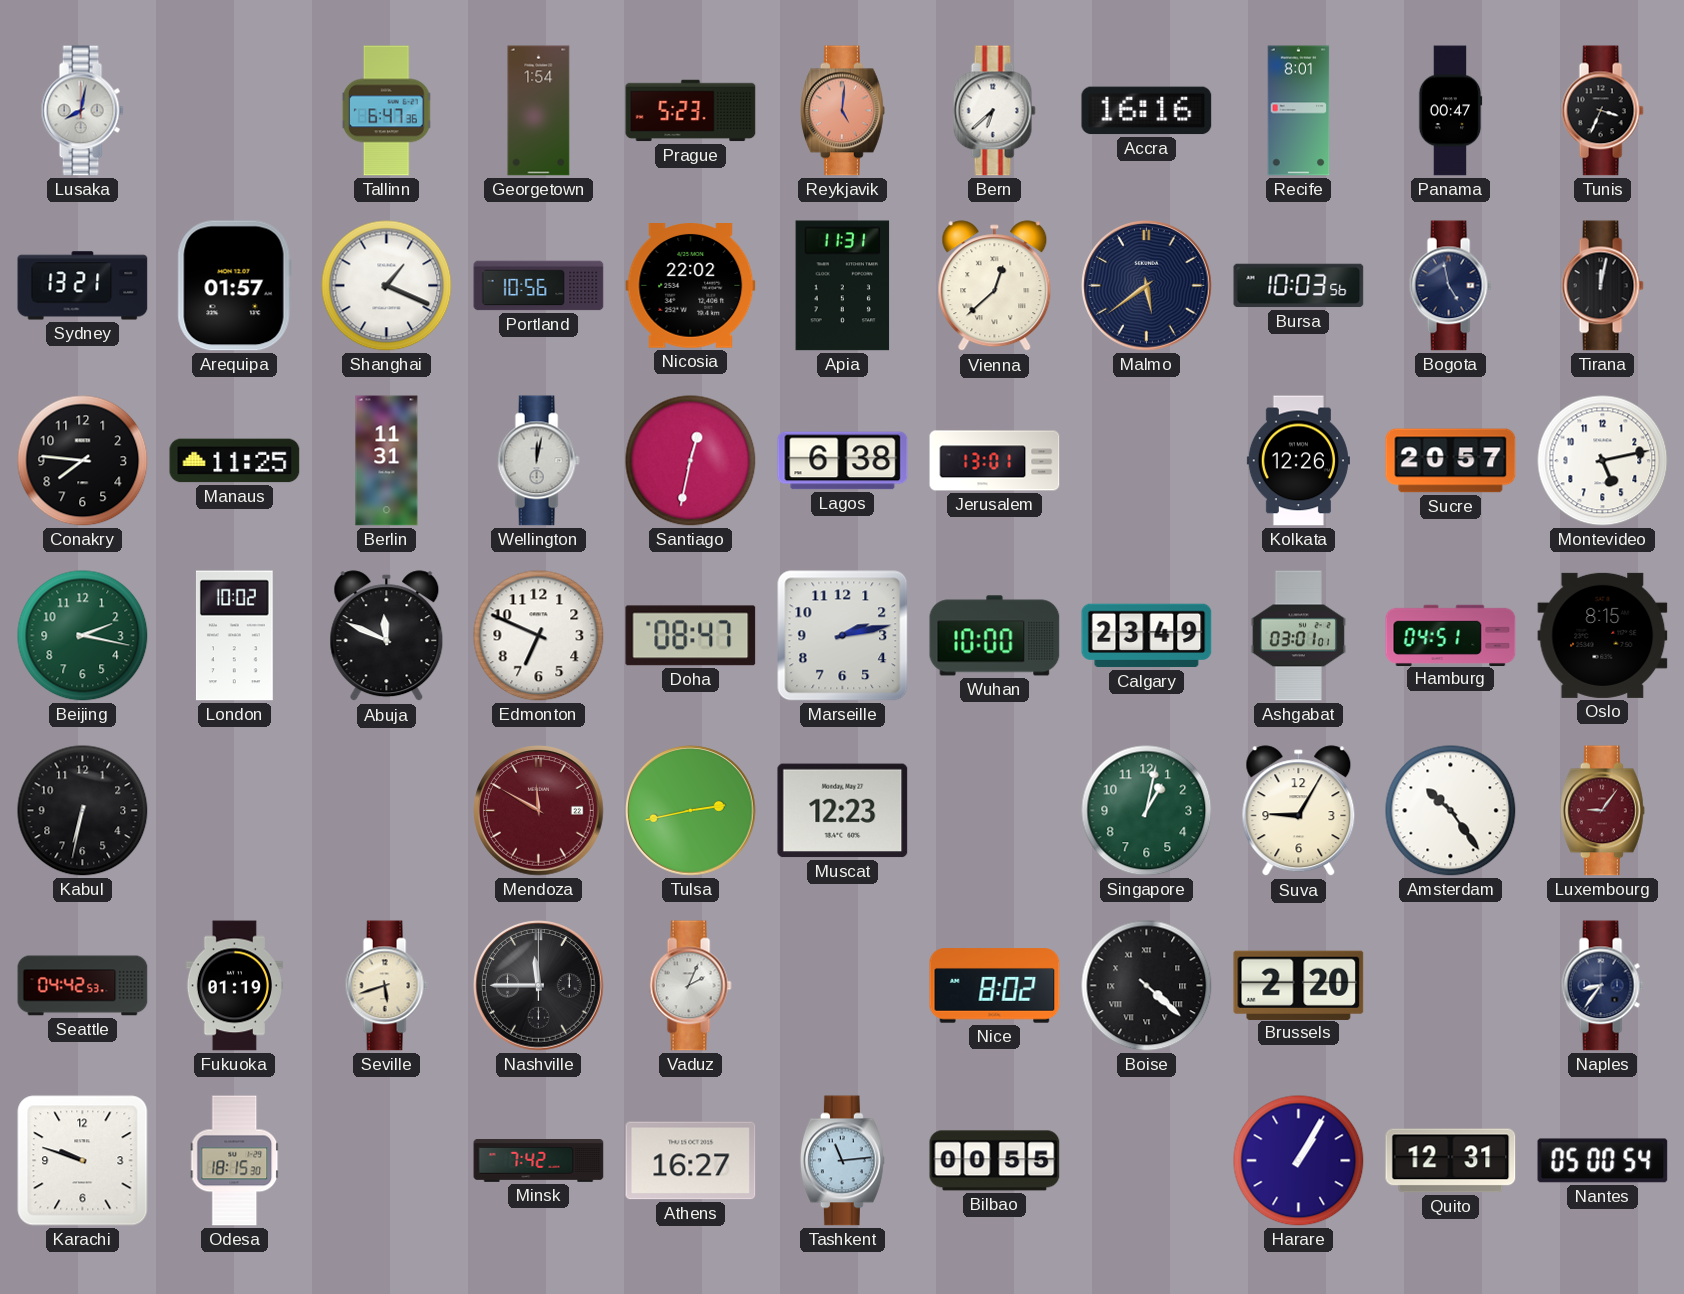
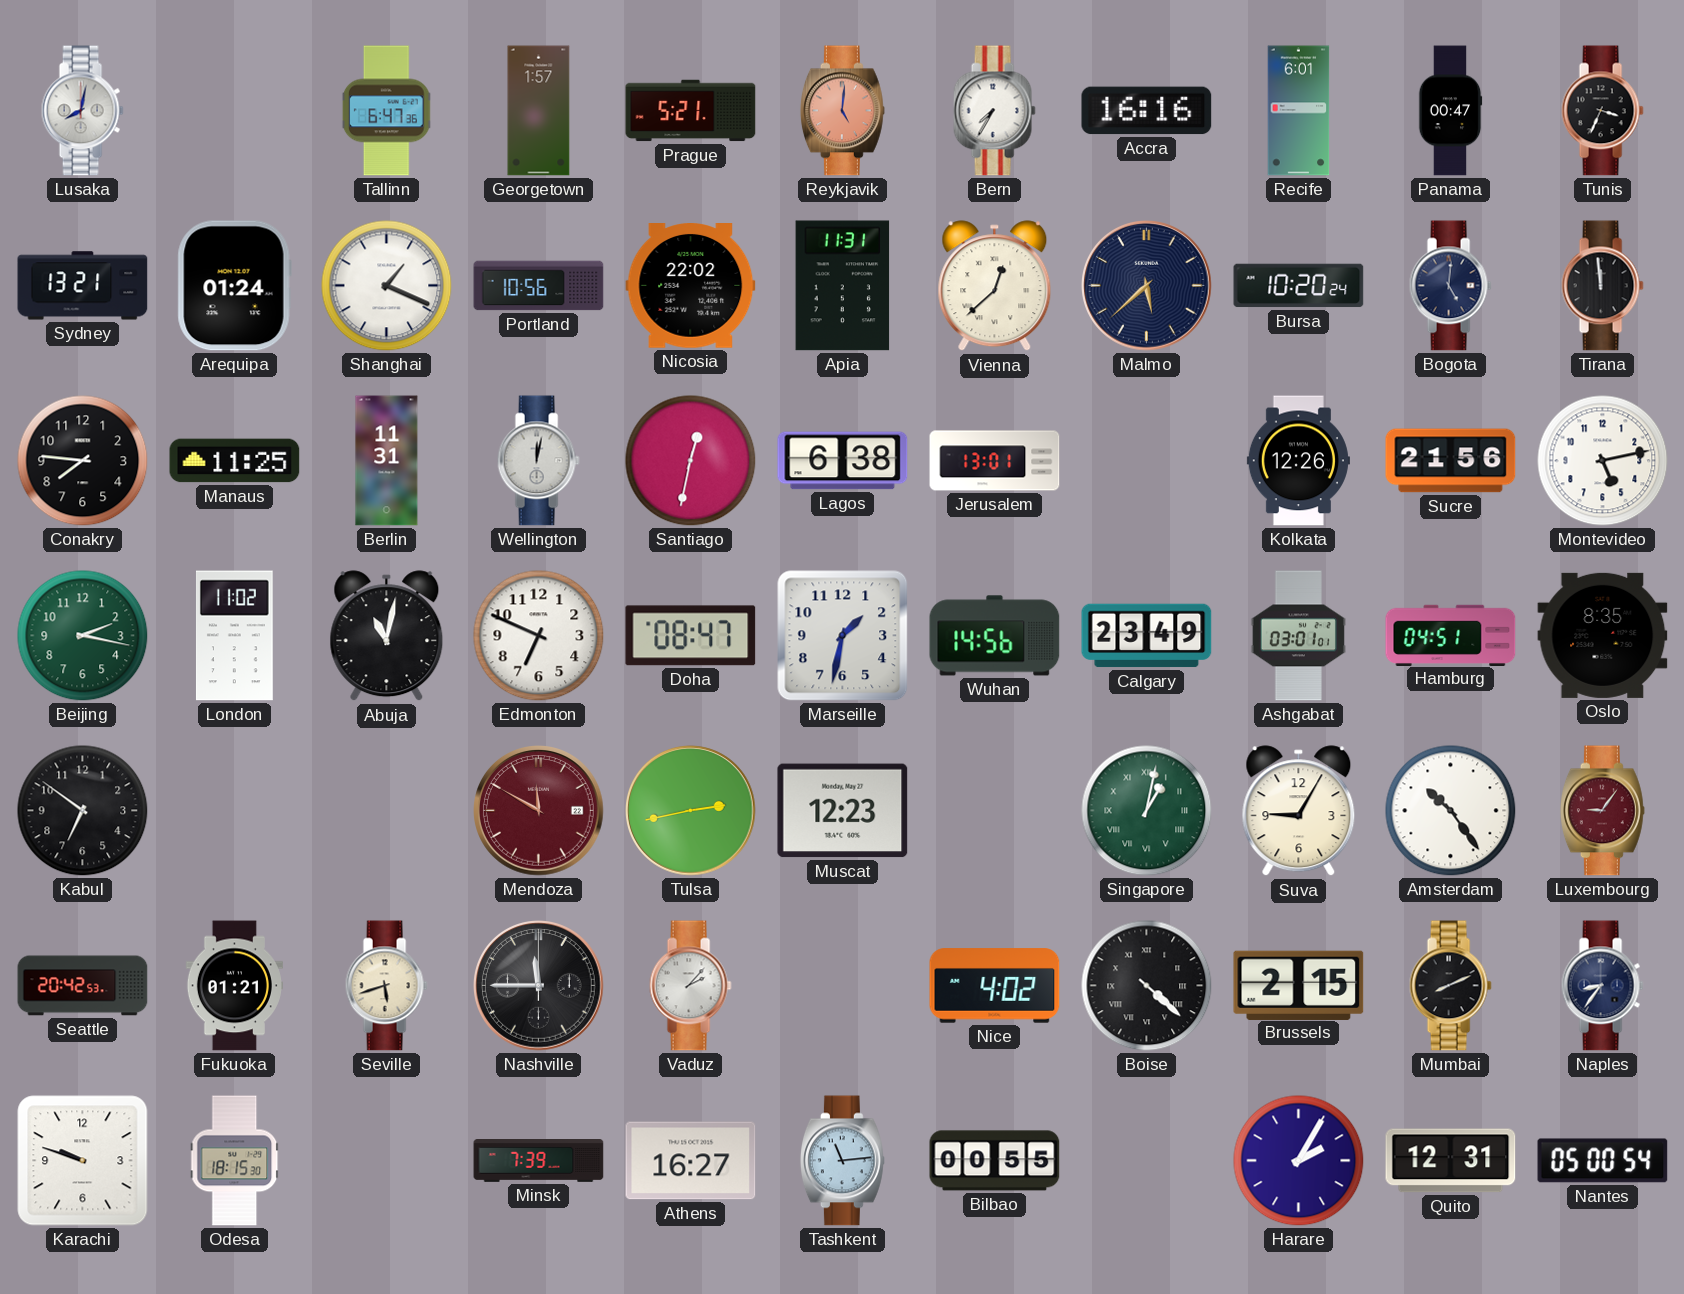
Georgetown: 1:54 -> 1:57
Prague: 5:23 -> 5:21
Bern: 6:38 -> 7:35
Recife: 8:01 -> 6:01
Arequipa: 01:57 -> 01:24
Malmo: 5:39 -> 5:38
Bursa: 10:03 -> 10:20
Bogota: 4:58 -> 5:01
Tirana: 12:02 -> 11:59
Sucre: 20:57 -> 21:56
London: 10:02 -> 11:02
Abuja: 11:49 -> 11:02
Marseille: 2:13 -> 1:32
Wuhan: 10:00 -> 14:56
Oslo: 8:15 -> 8:35
Kabul: 6:32 -> 6:51
Singapore numerals: Arabic -> Roman
Seattle: 04:42 -> 20:42
Fukuoka: 01:19 -> 01:21
Vaduz: 2:04 -> 2:07
Nice: 8:02 -> 4:02
Brussels: 2:20 -> 2:15
Mumbai: none -> 8:11
Minsk: 7:42 -> 7:39
Harare: 1:05 -> 2:05
